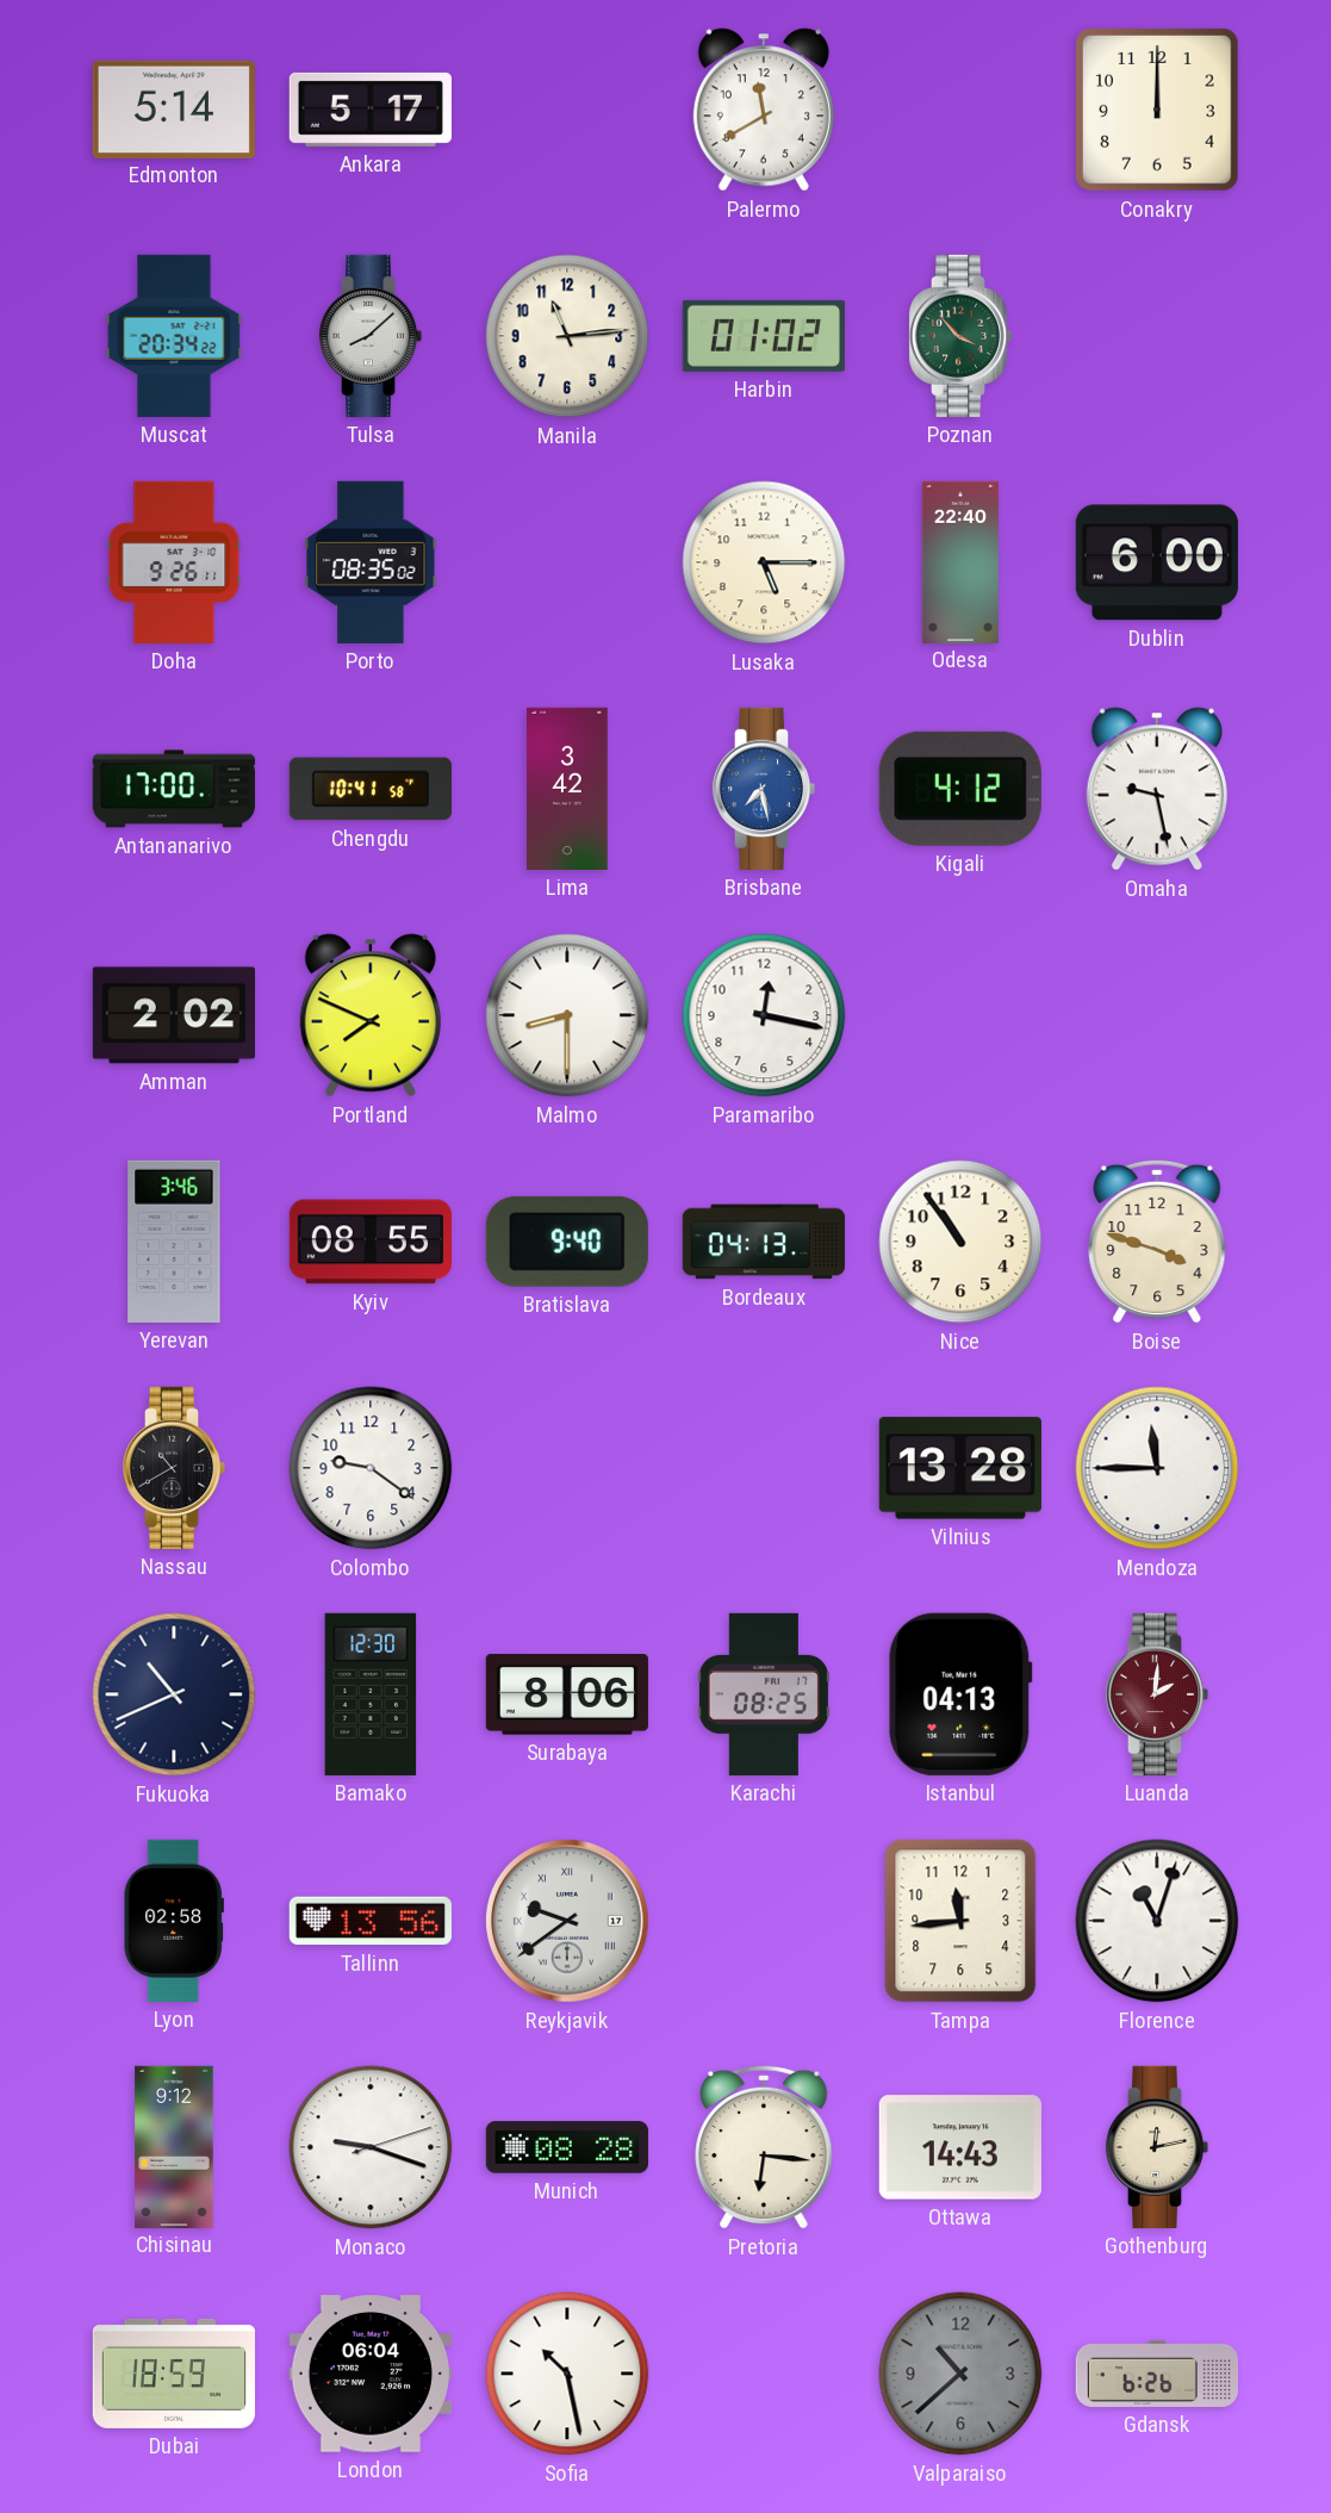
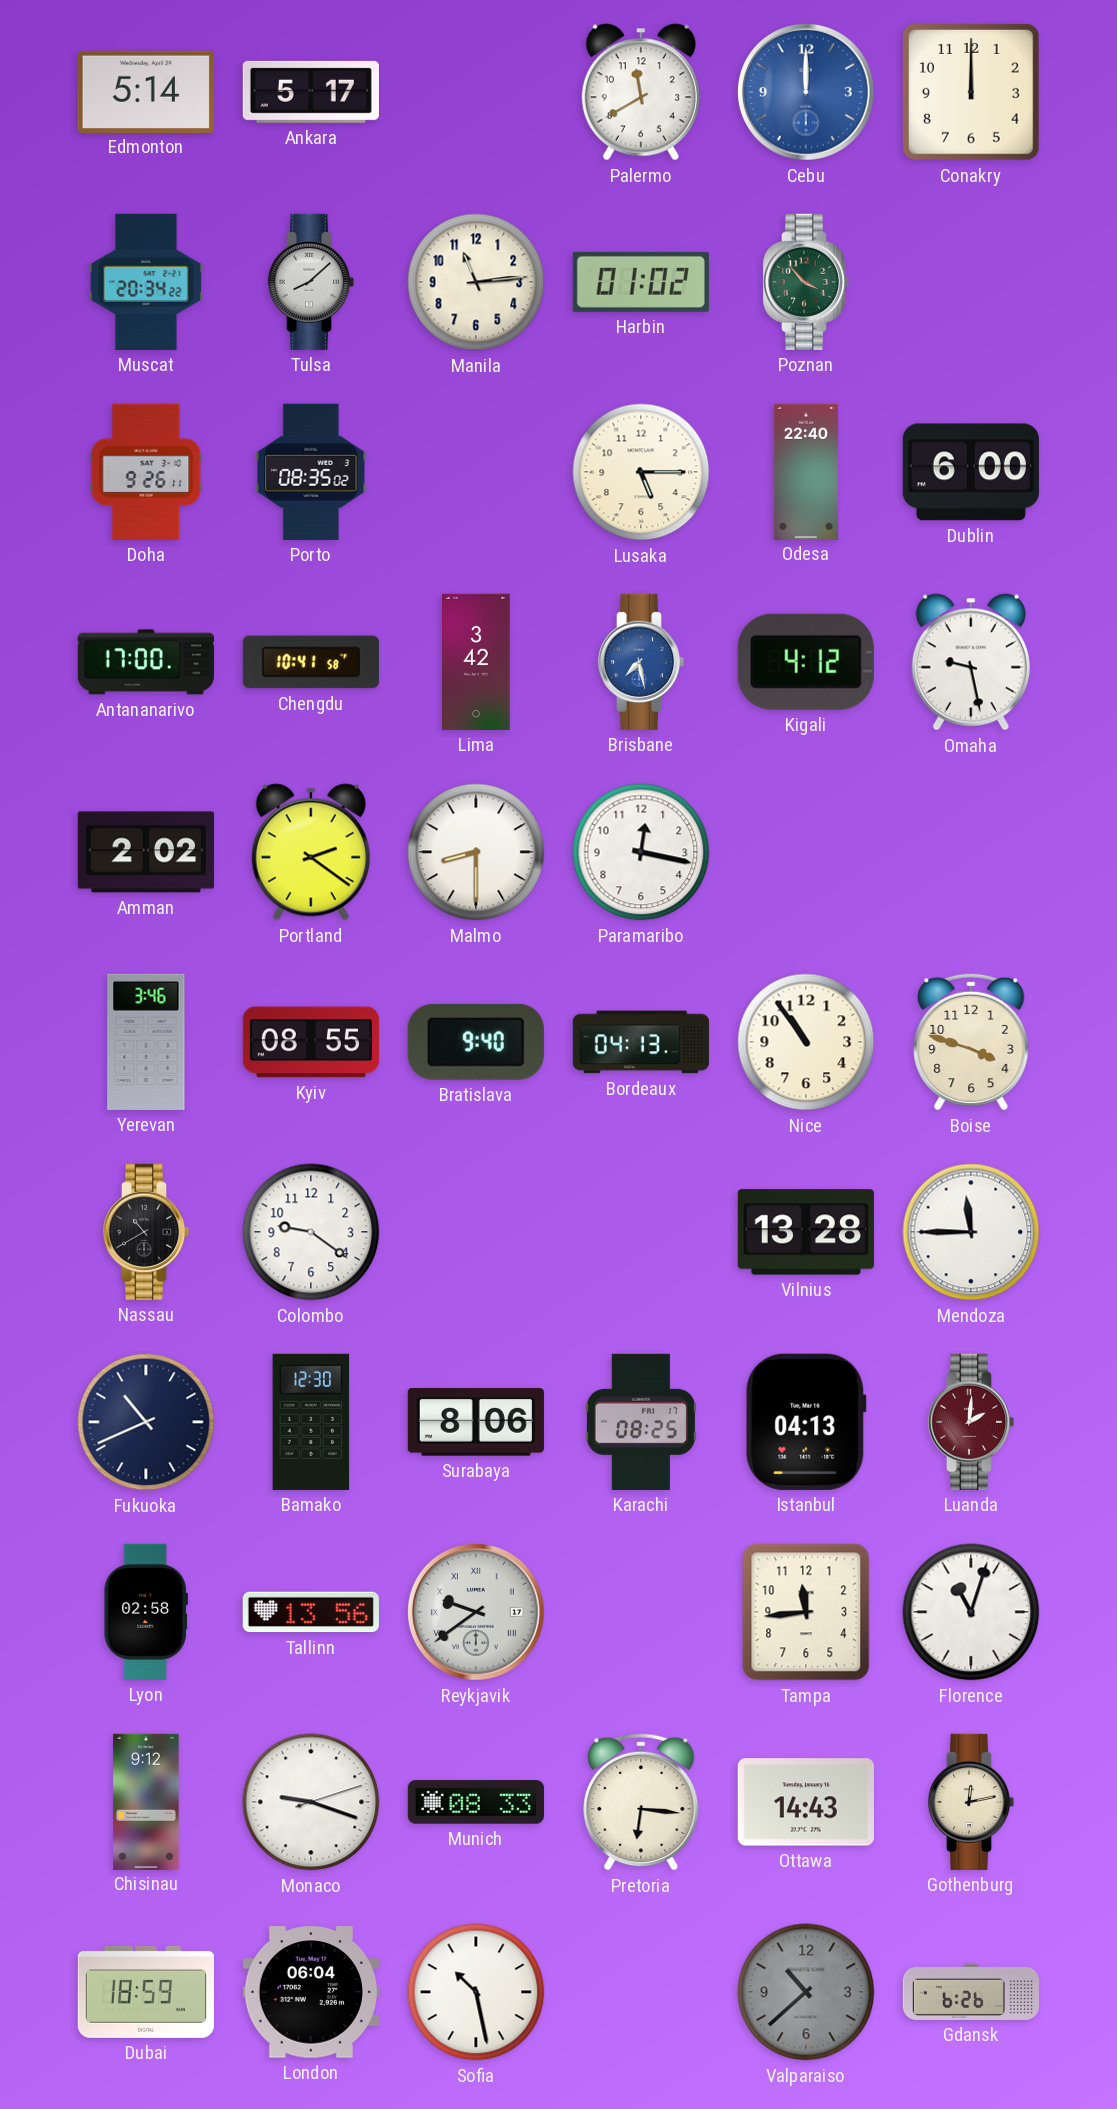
Cebu: none -> 12:00
Portland: 7:49 -> 2:21
Munich: 08:28 -> 08:33
